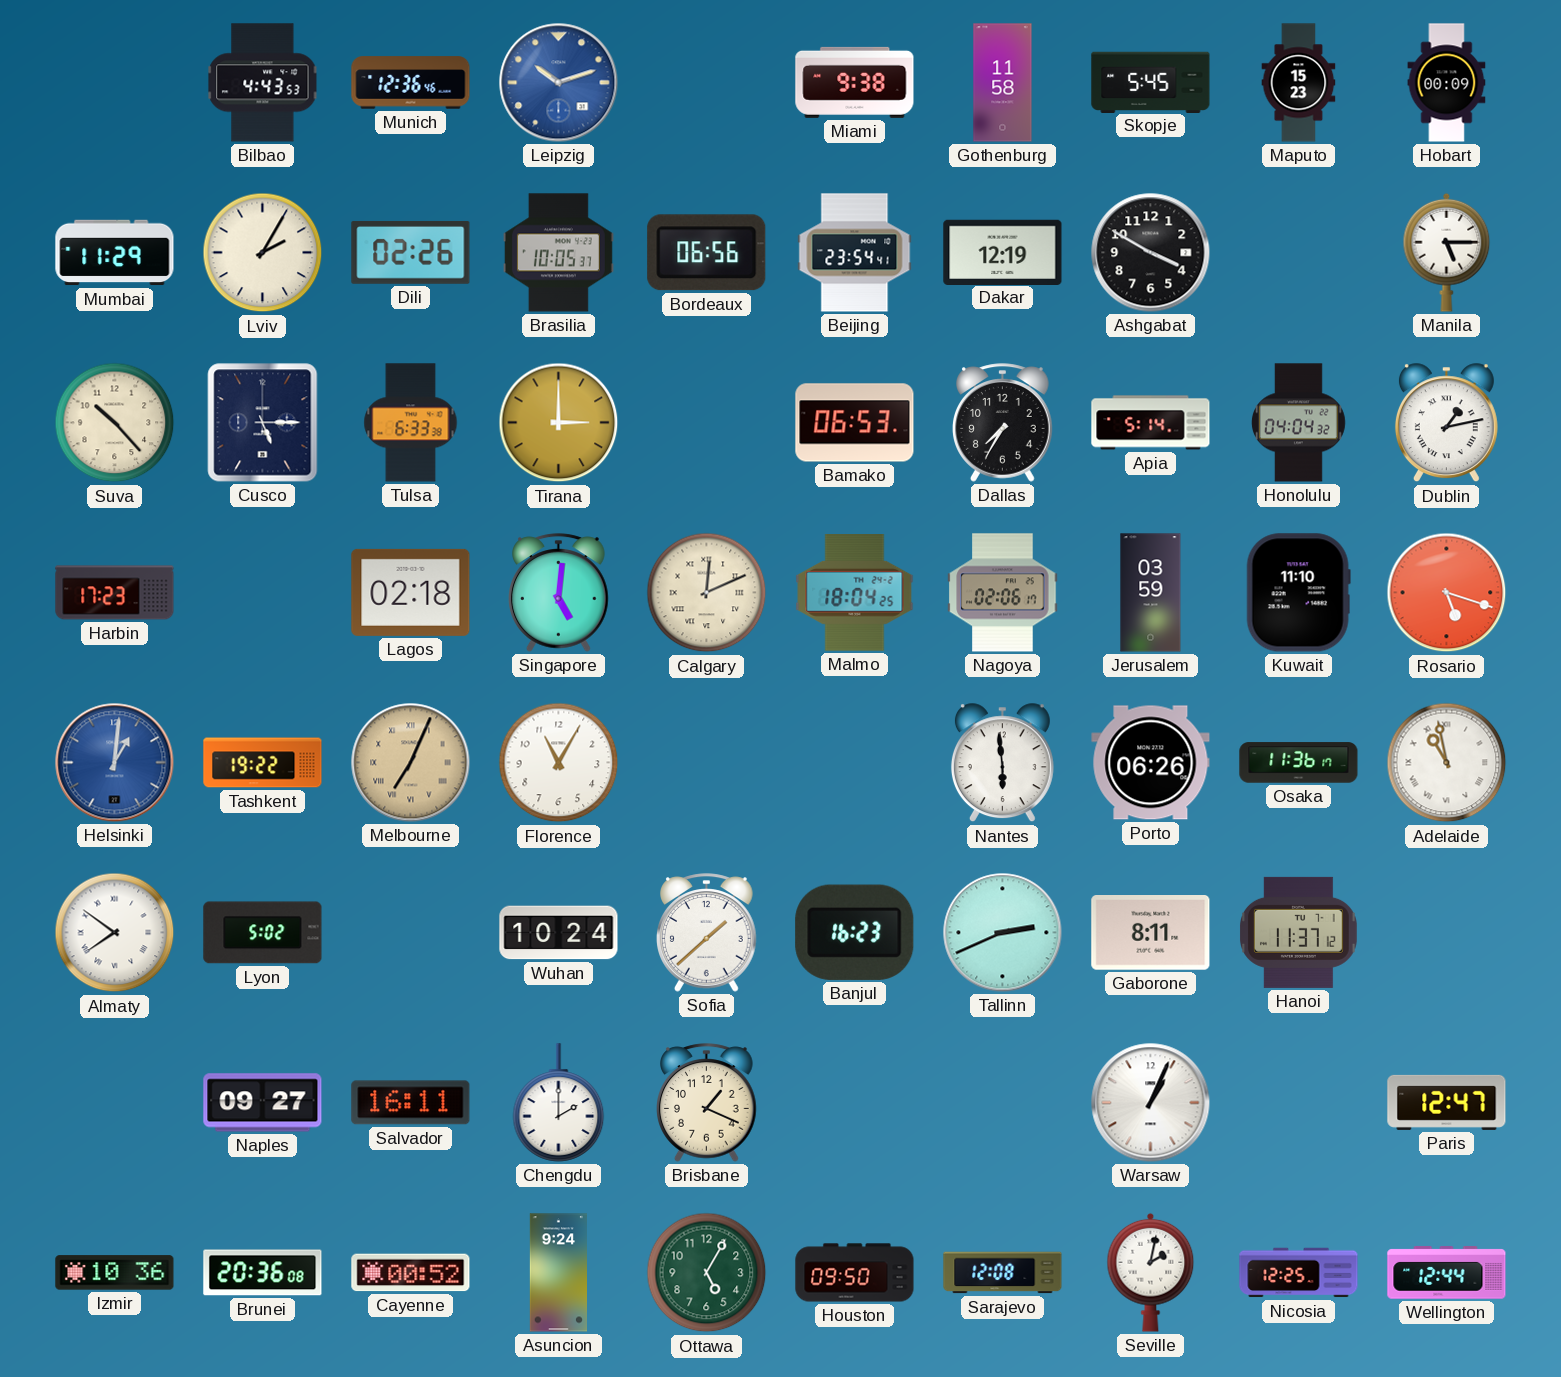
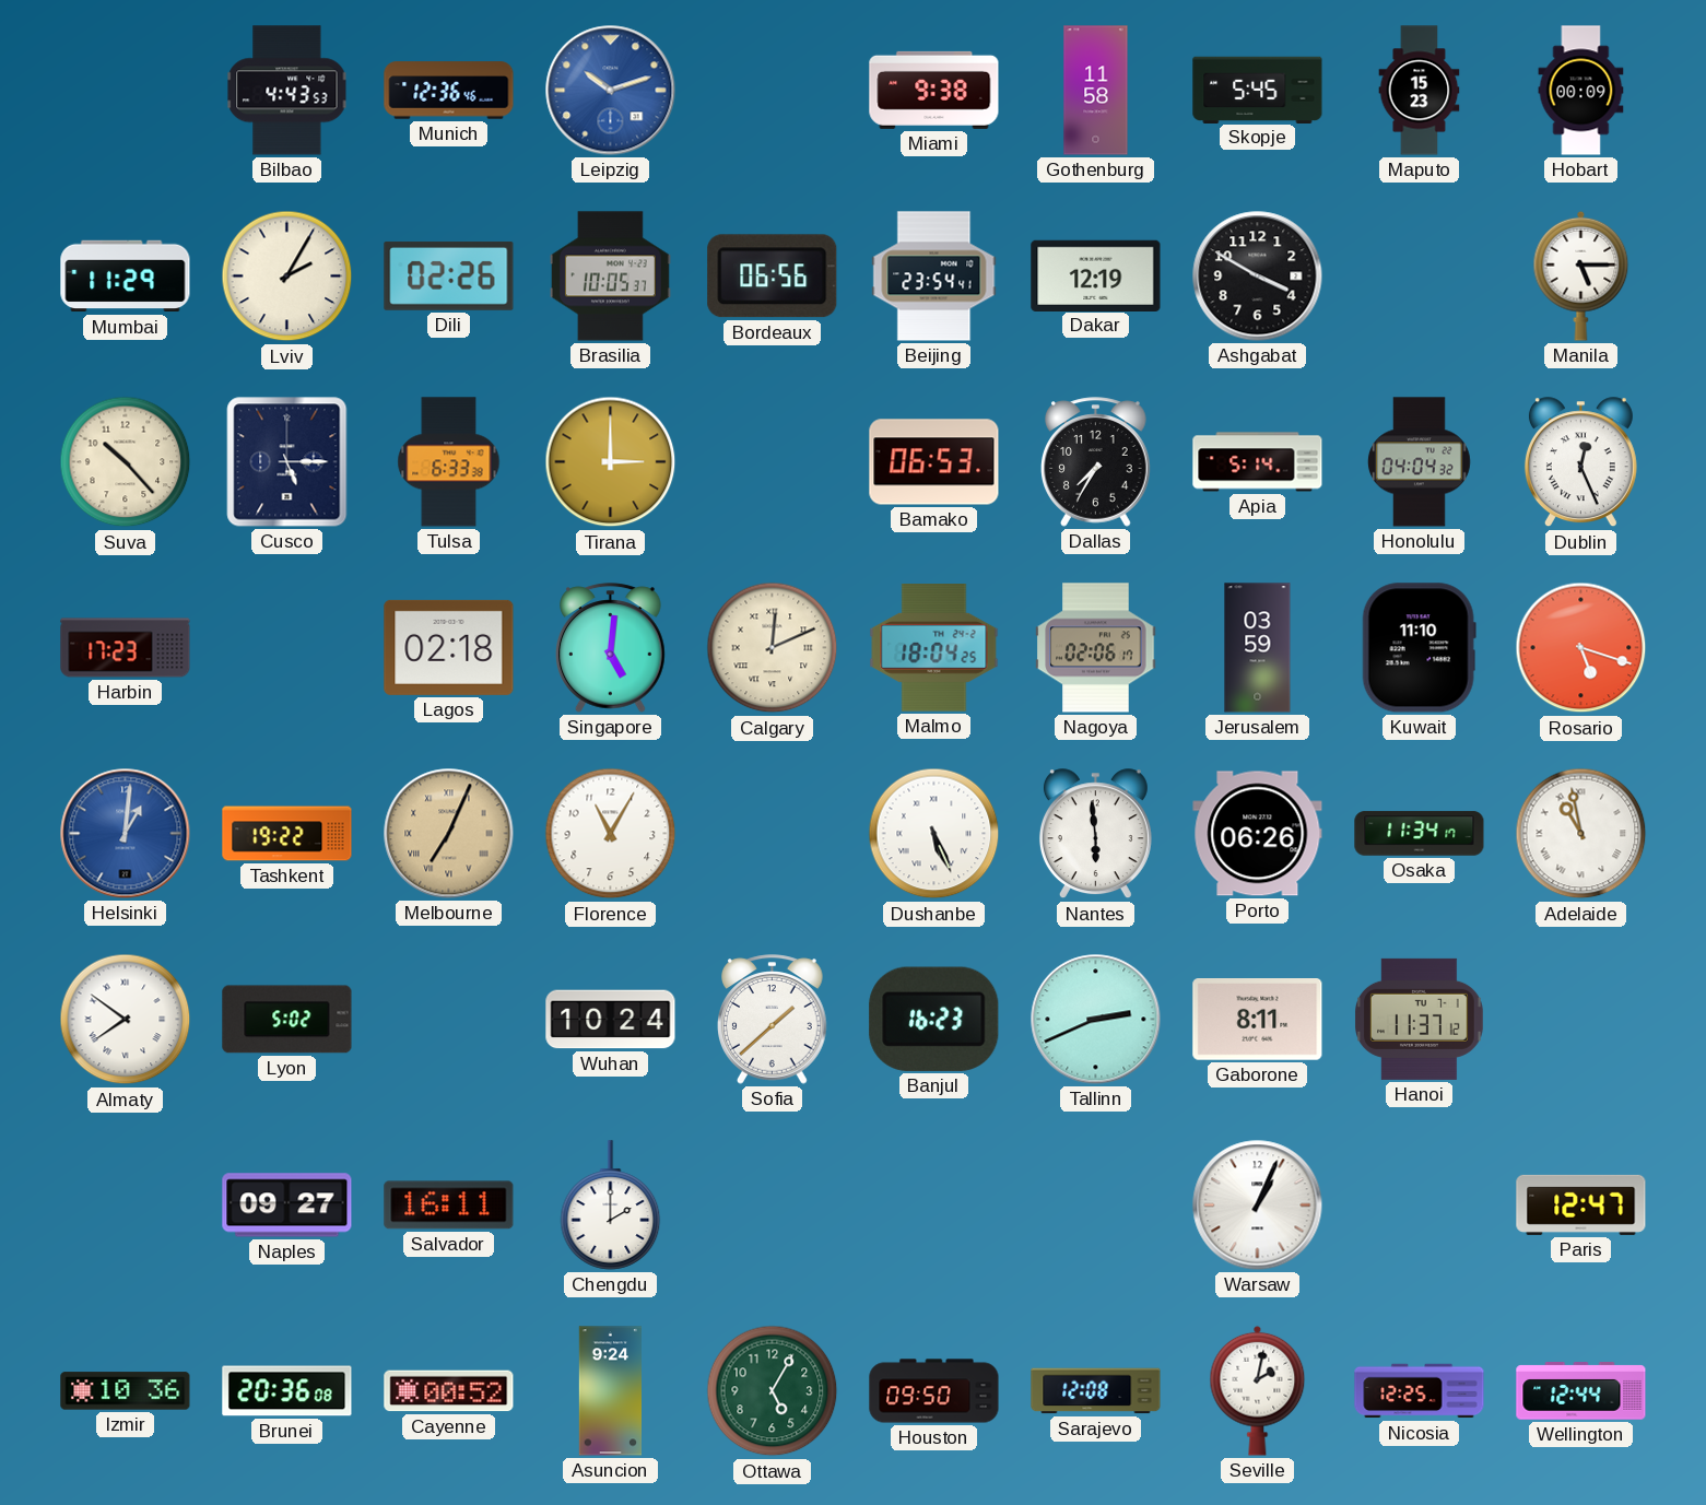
Dublin: 1:13 -> 12:26
Dushanbe: none -> 5:26
Osaka: 11:36 -> 11:34
Brisbane: 1:19 -> none
